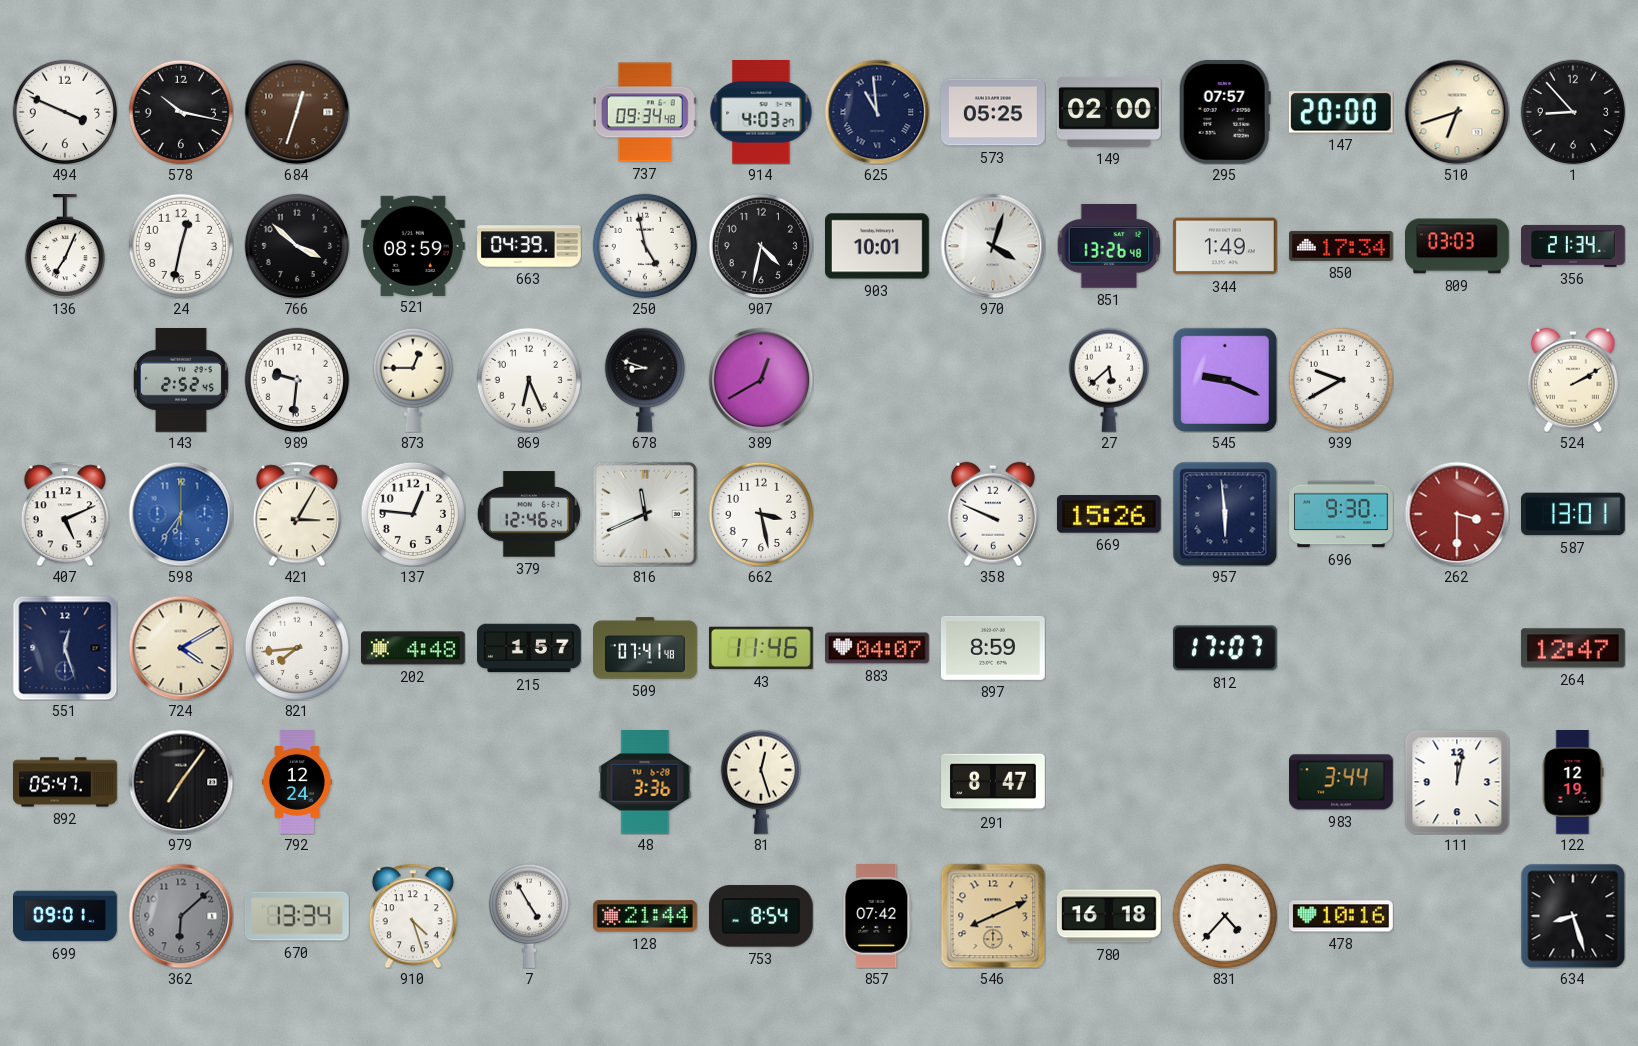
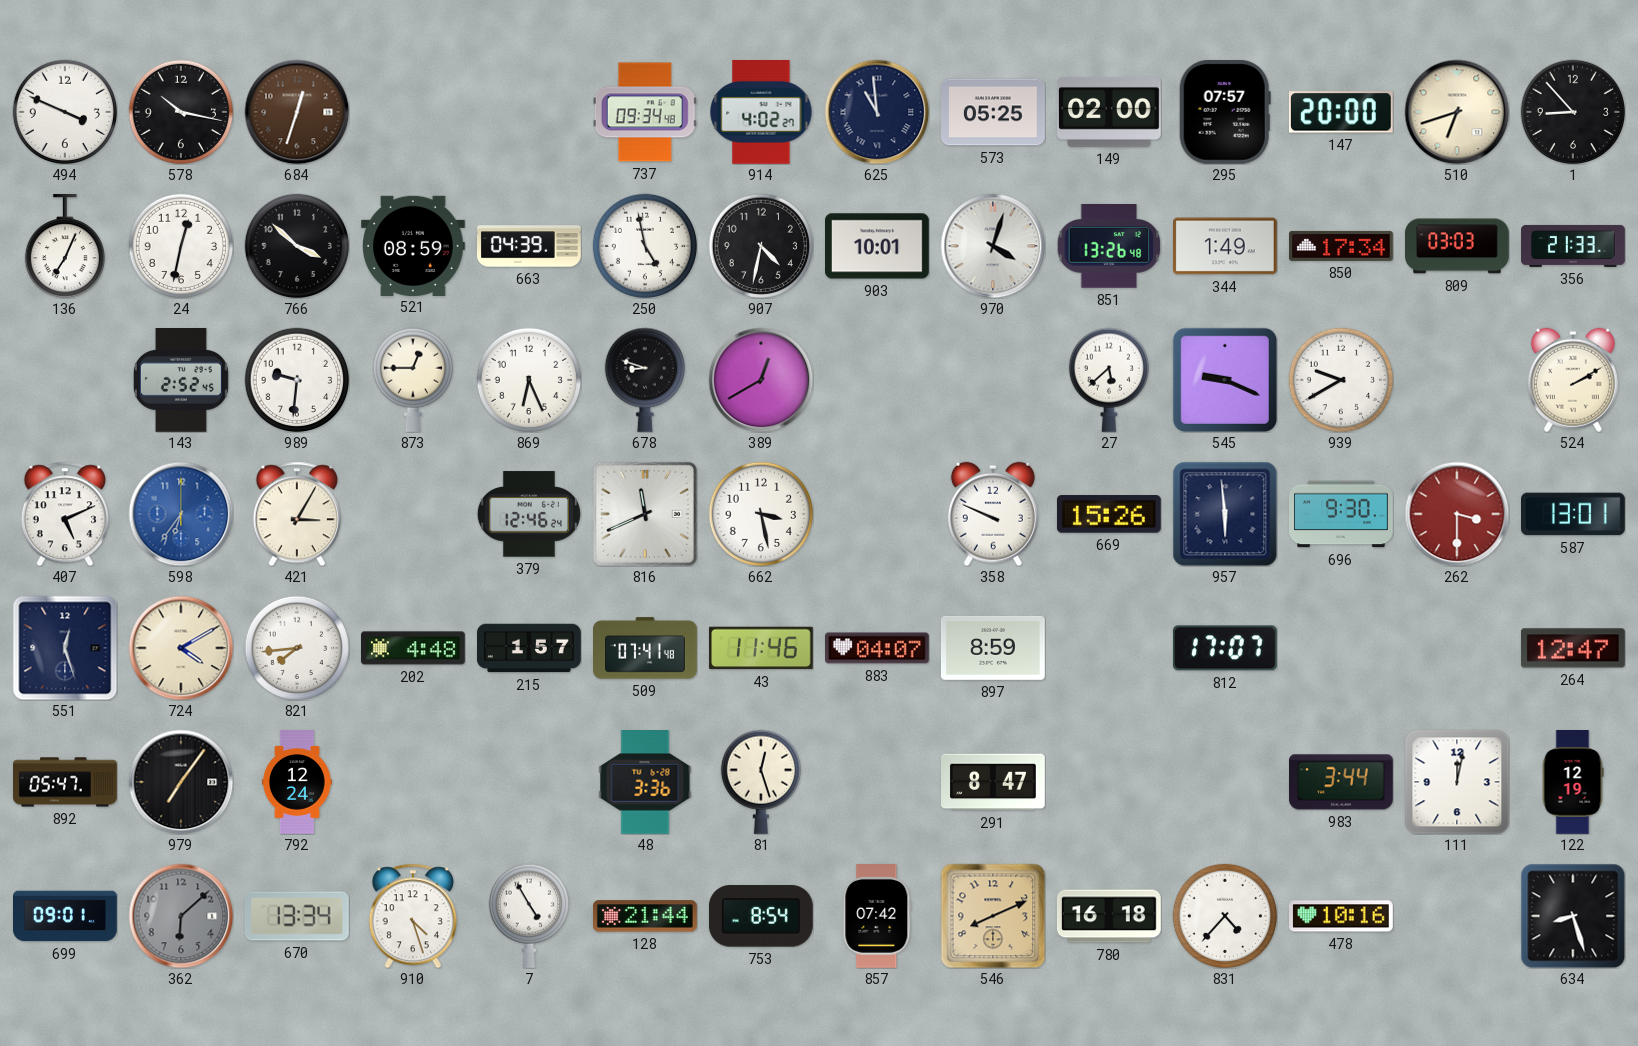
914: 4:03 -> 4:02
356: 21:34 -> 21:33
137: 12:46 -> none
